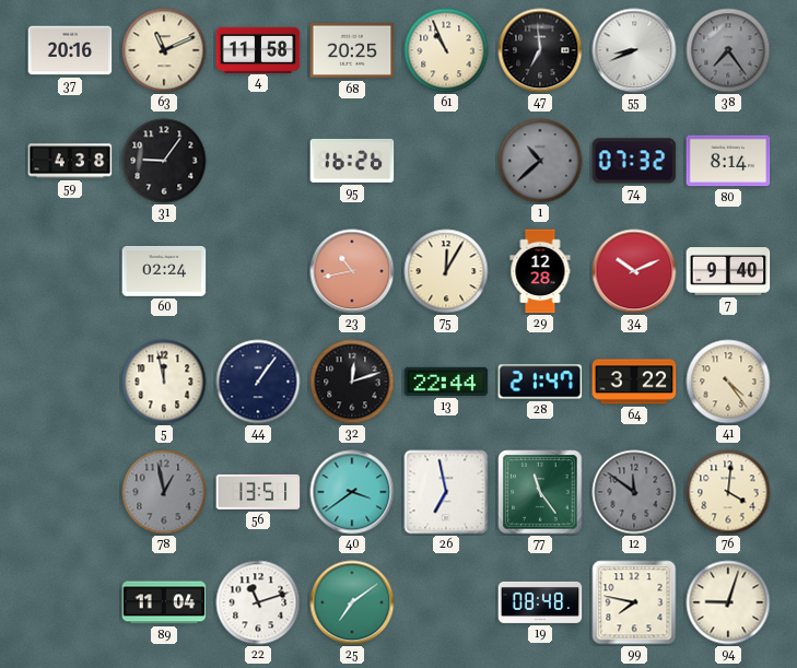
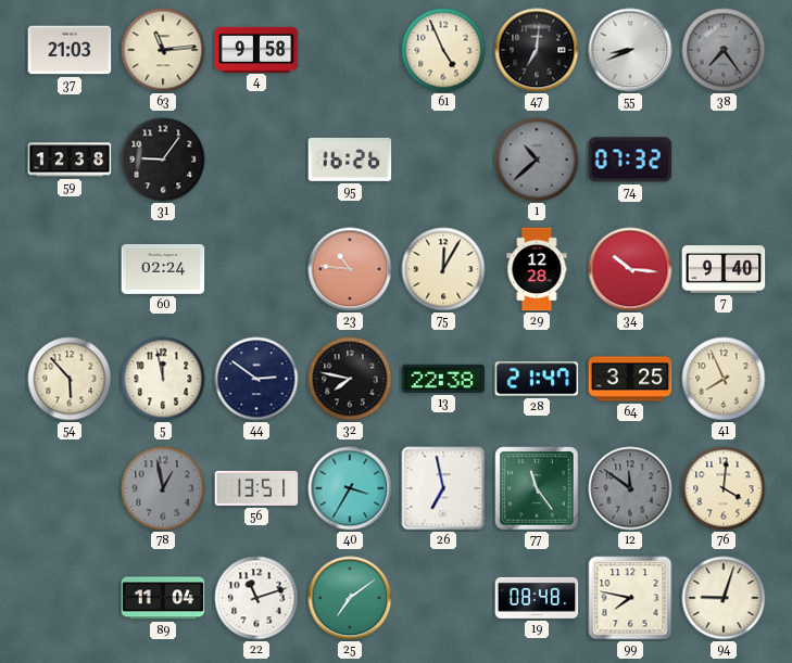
37: 20:16 -> 21:03
63: 11:11 -> 11:14
4: 11:58 -> 9:58
68: 20:25 -> none
61: 10:56 -> 4:56
47: 6:59 -> 7:01
59: 4:38 -> 12:38
80: 8:14 -> none
23: 10:43 -> 10:46
34: 10:11 -> 10:16
54: none -> 5:53
44: 1:06 -> 2:51
32: 12:12 -> 7:47
13: 22:44 -> 22:38
64: 3:22 -> 3:25
41: 4:24 -> 7:56
40: 3:39 -> 3:35
